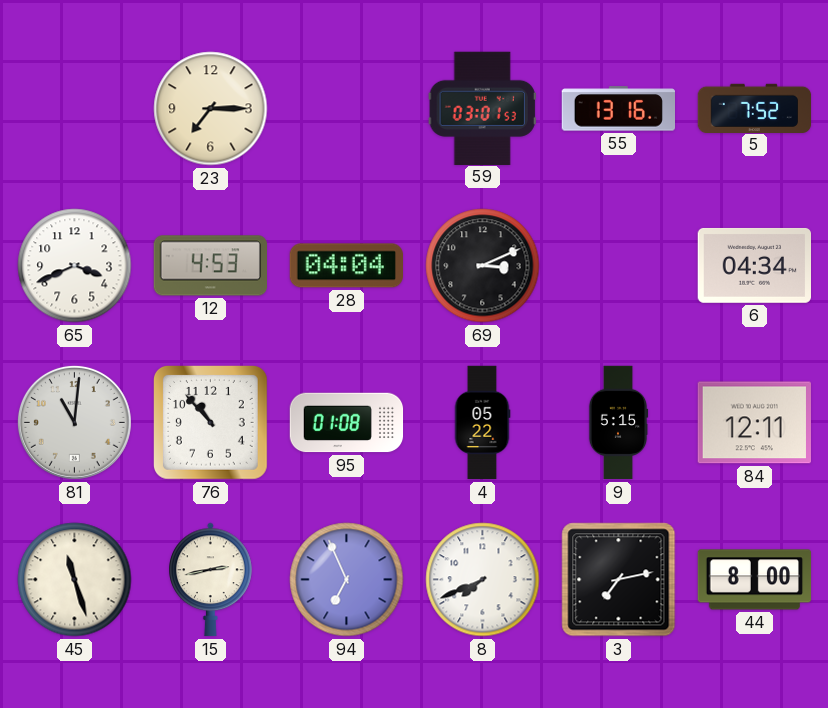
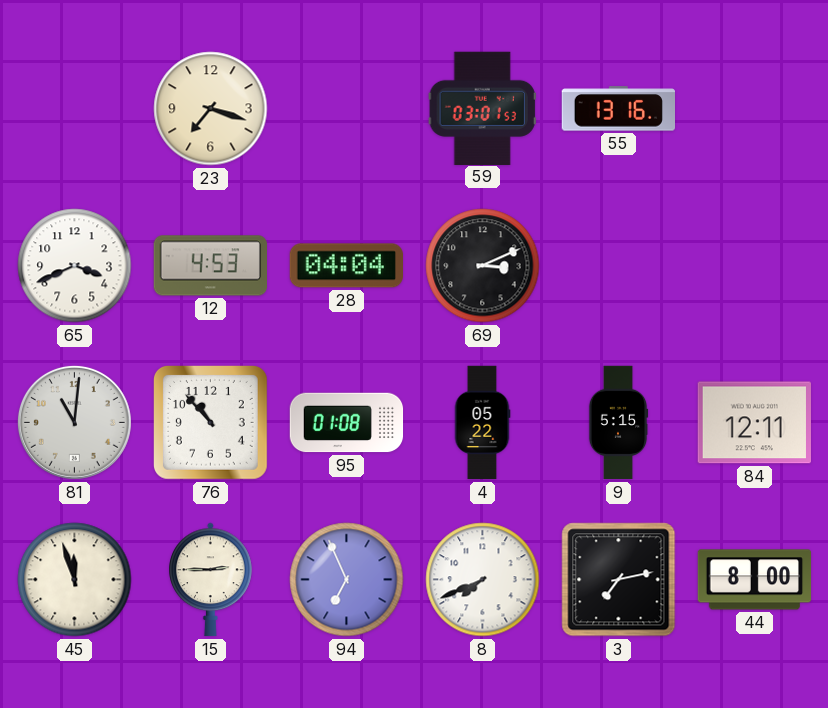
23: 7:15 -> 7:18
5: 7:52 -> none
6: 04:34 -> none
45: 11:27 -> 11:57
15: 2:43 -> 2:45
